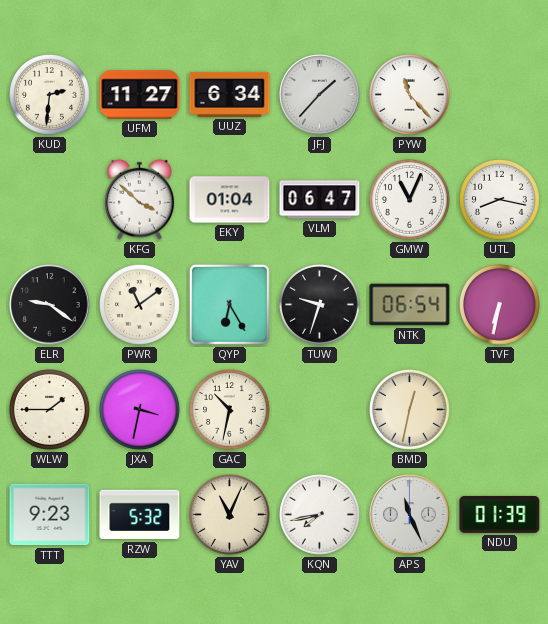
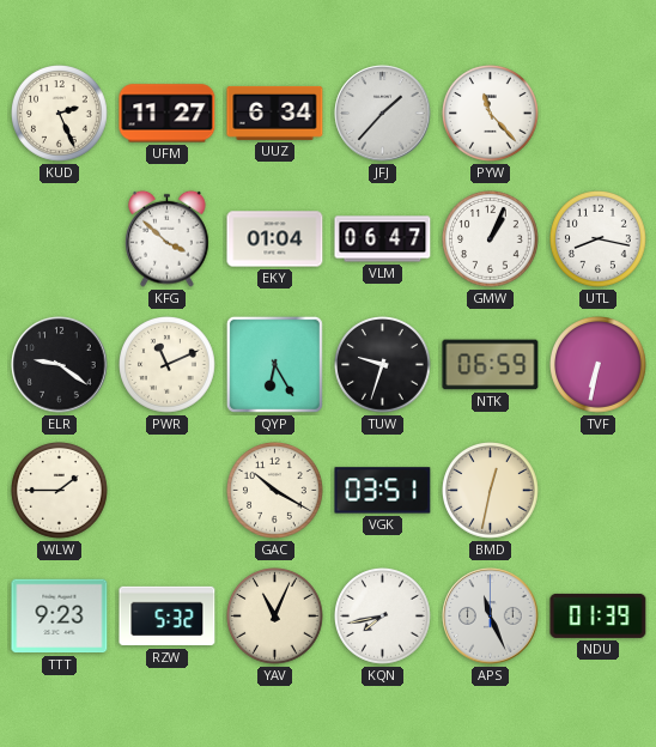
KUD: 2:31 -> 2:26
GMW: 11:04 -> 1:04
PWR: 11:09 -> 11:11
NTK: 06:54 -> 06:59
JXA: 3:32 -> none
GAC: 10:32 -> 10:20
VGK: none -> 03:51
